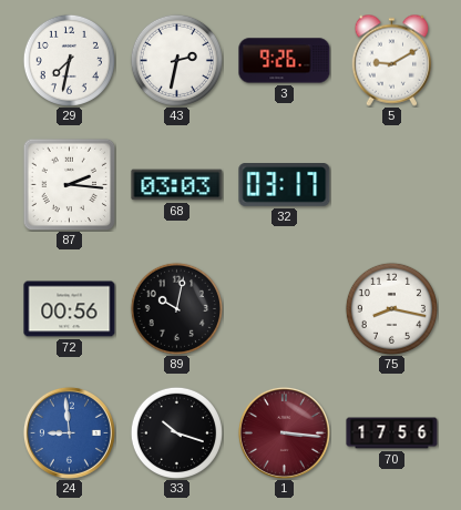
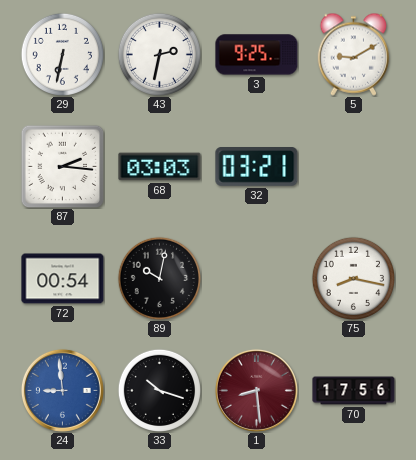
29: 7:32 -> 6:32
3: 9:26 -> 9:25
32: 03:17 -> 03:21
72: 00:56 -> 00:54
1: 3:16 -> 8:29
